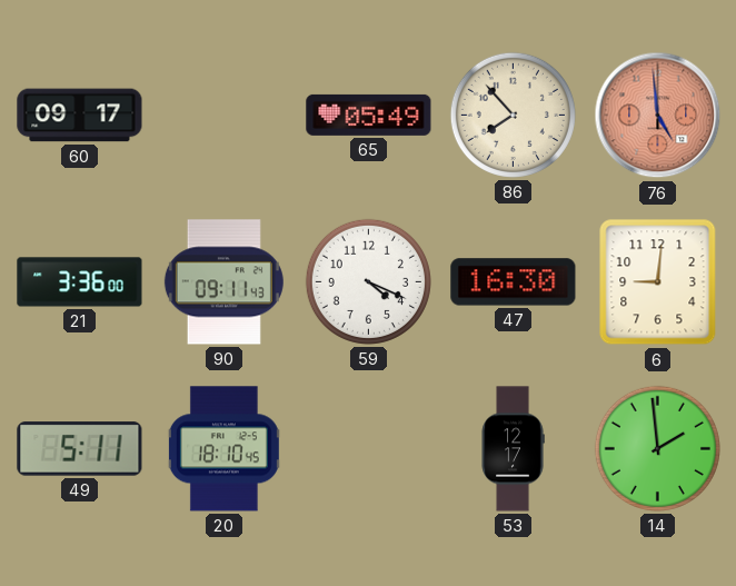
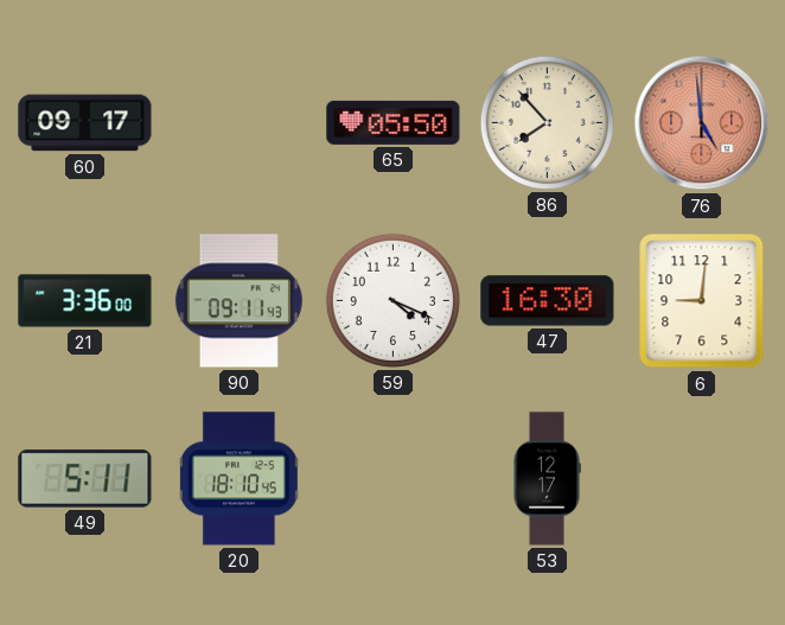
65: 05:49 -> 05:50
14: 1:59 -> none
